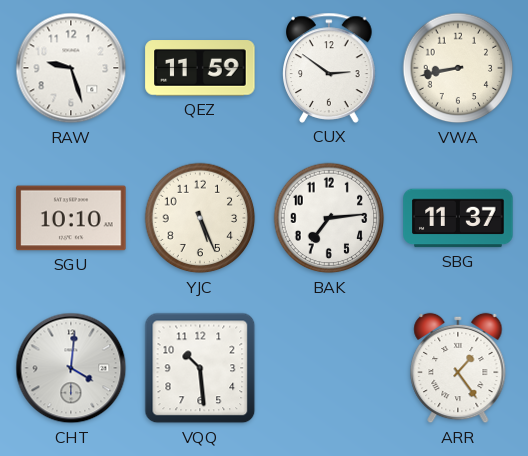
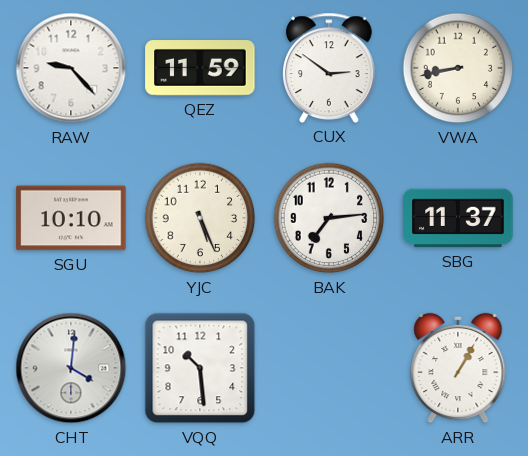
RAW: 9:27 -> 9:23
ARR: 1:24 -> 1:05
